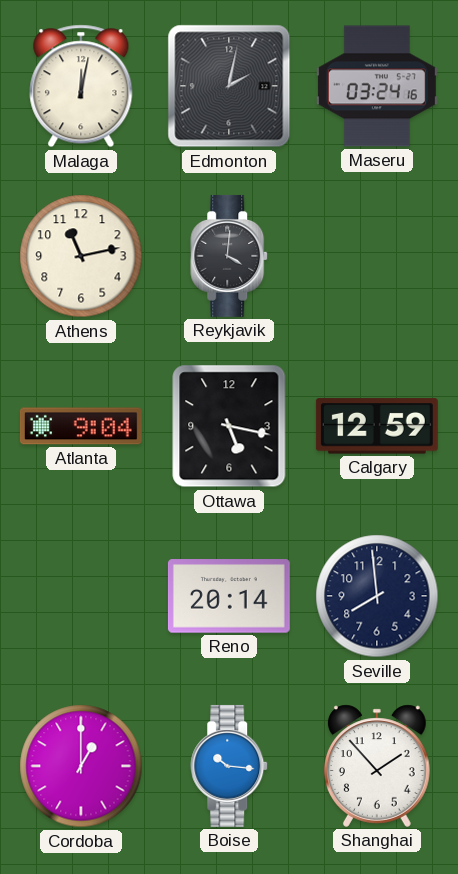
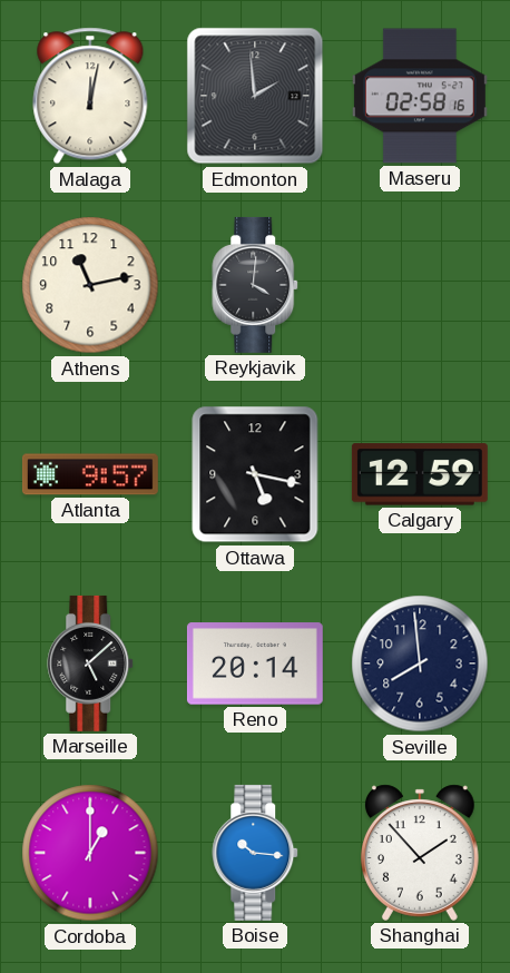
Edmonton: 2:02 -> 1:59
Maseru: 03:24 -> 02:58
Atlanta: 9:04 -> 9:57
Marseille: none -> 5:08
